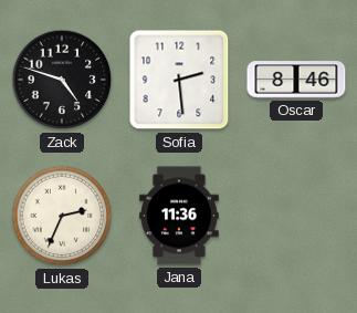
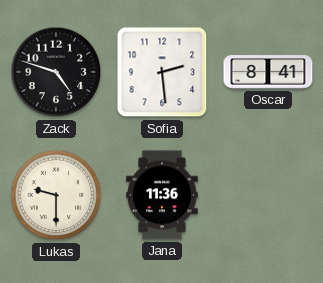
Oscar: 8:46 -> 8:41
Lukas: 2:34 -> 9:30
